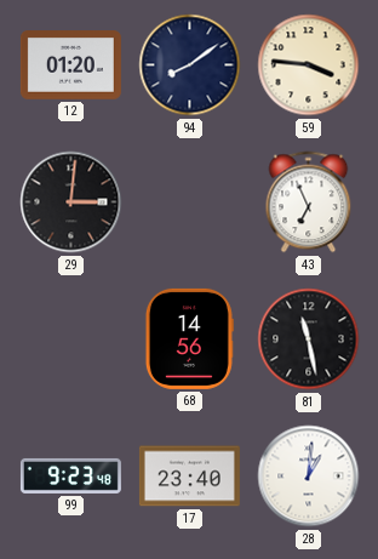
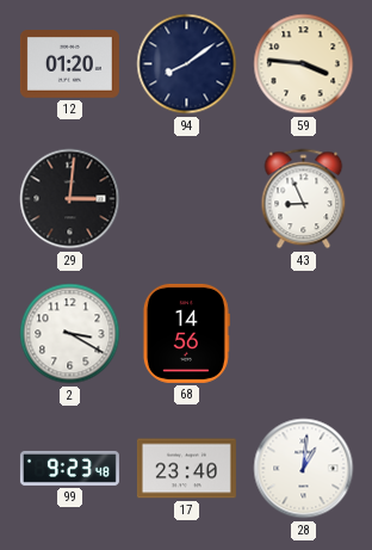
43: 6:56 -> 8:56
2: none -> 3:20
81: 11:28 -> none
